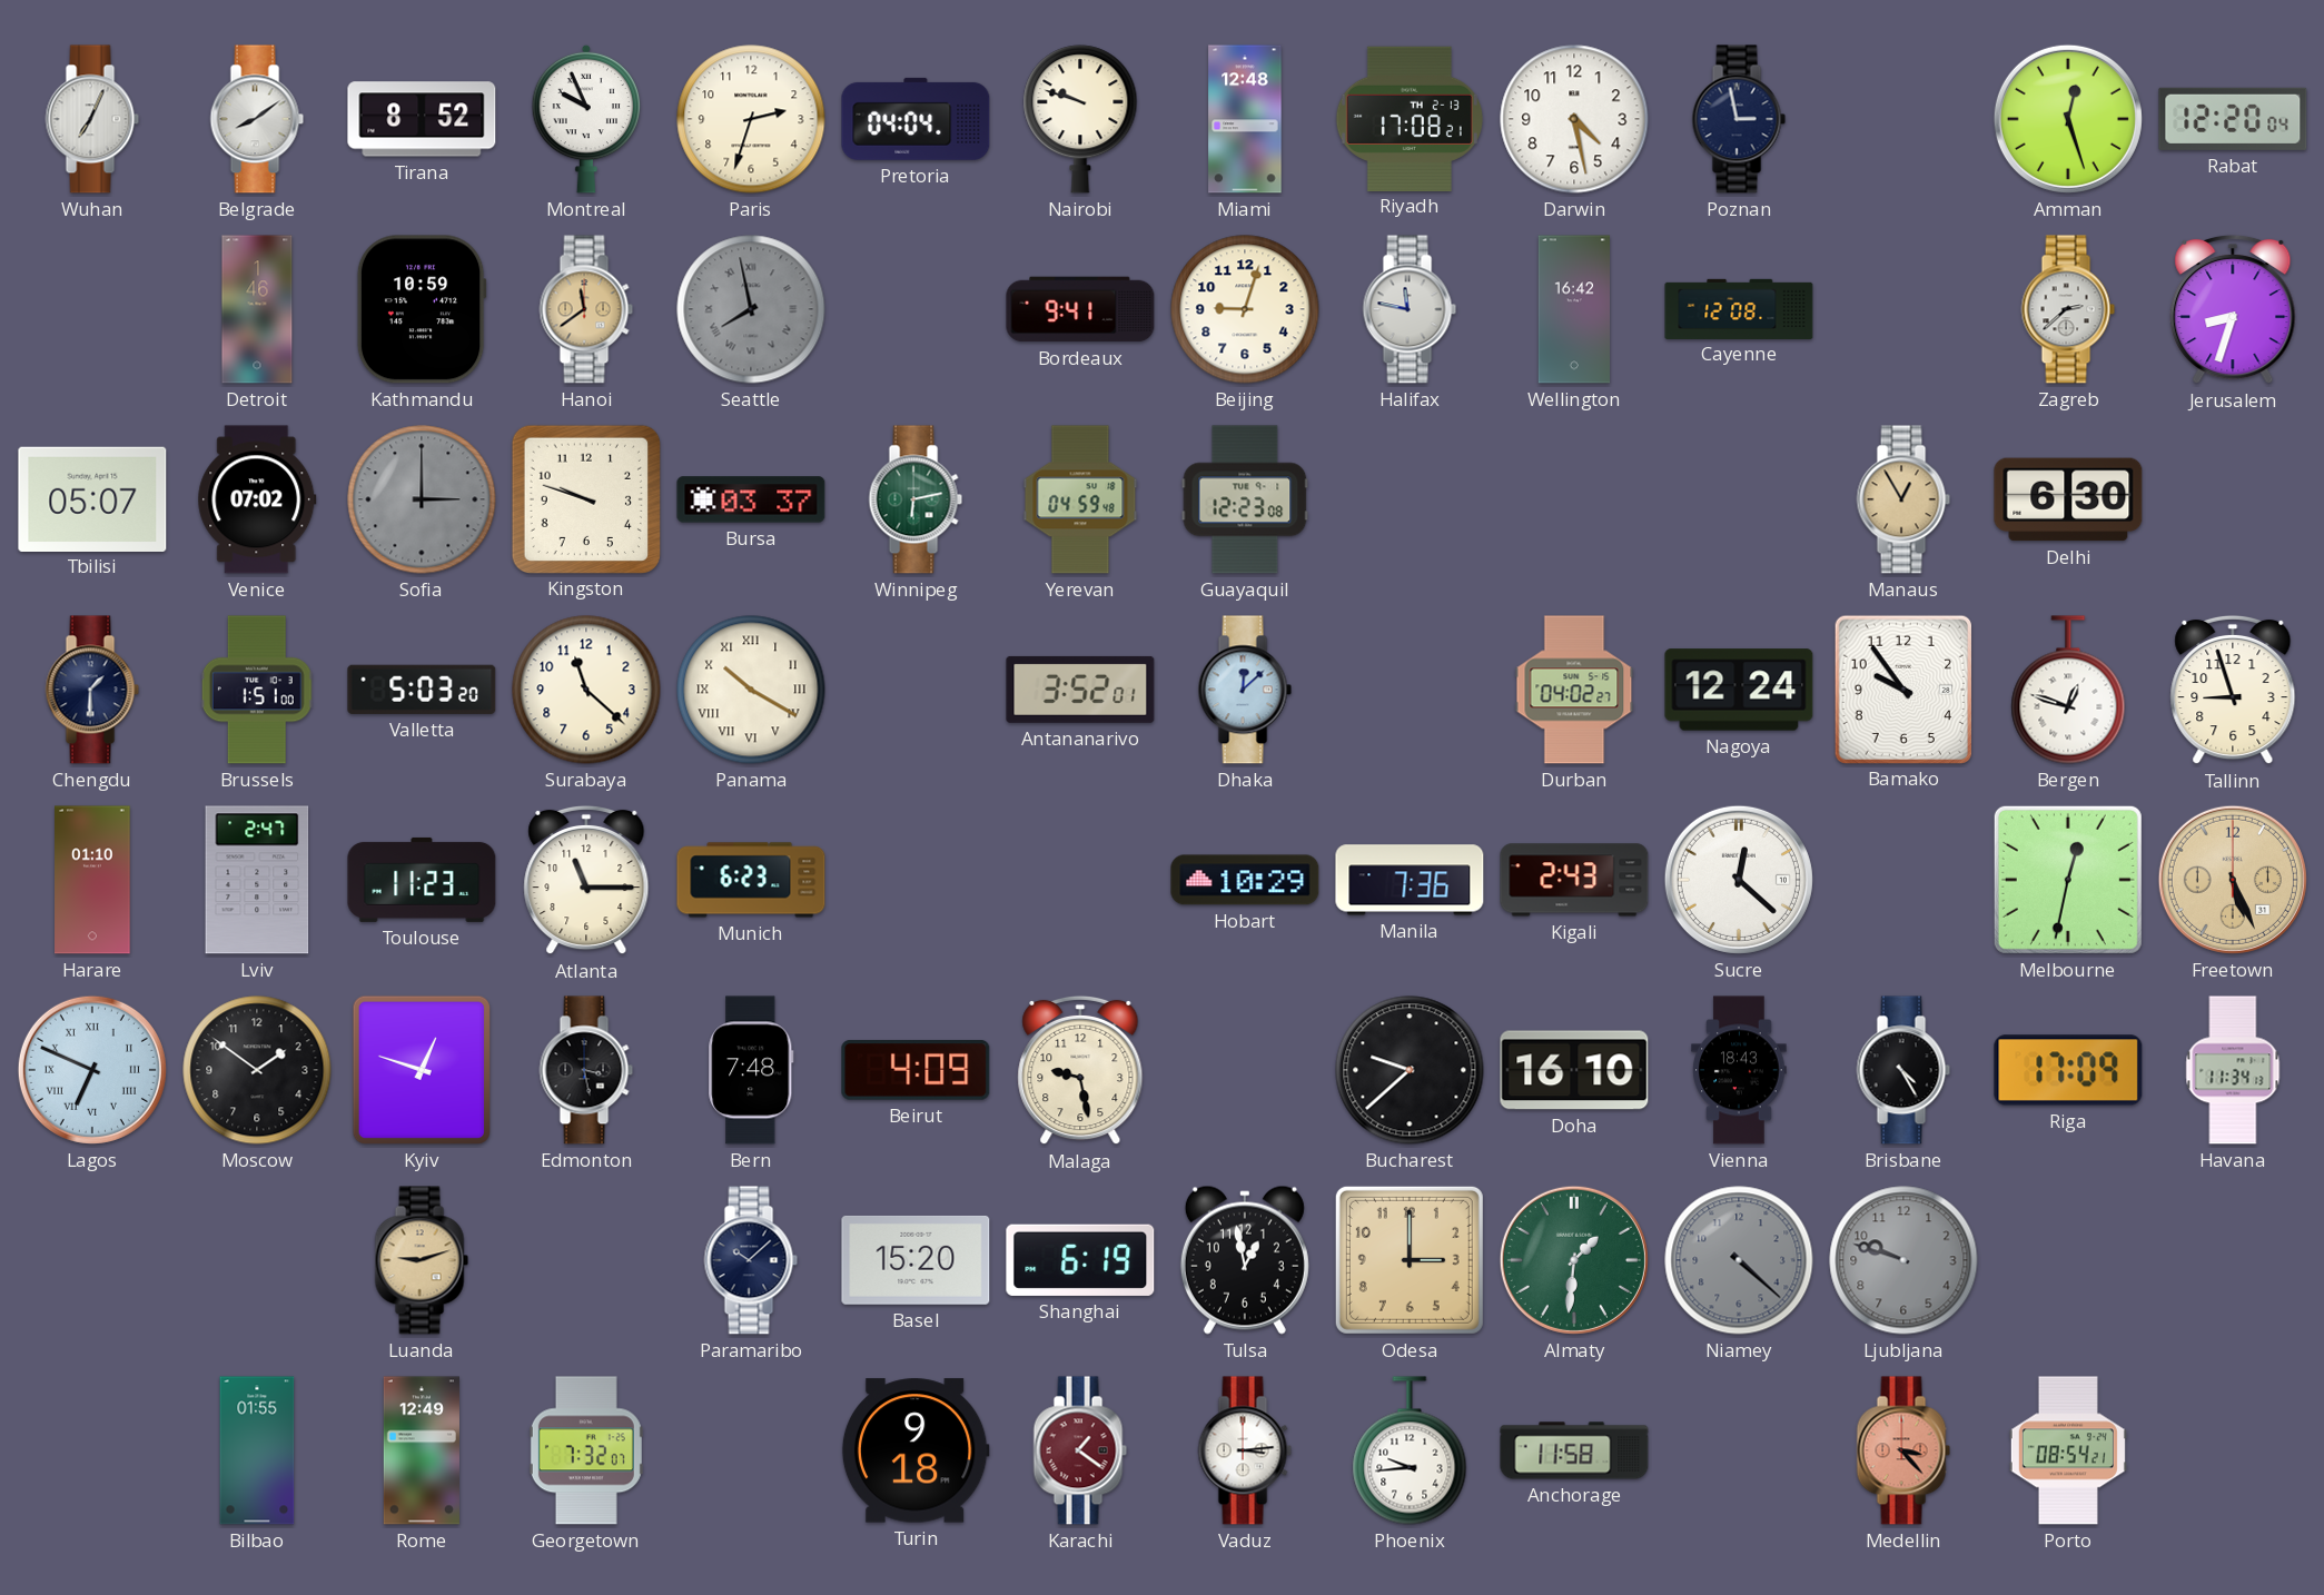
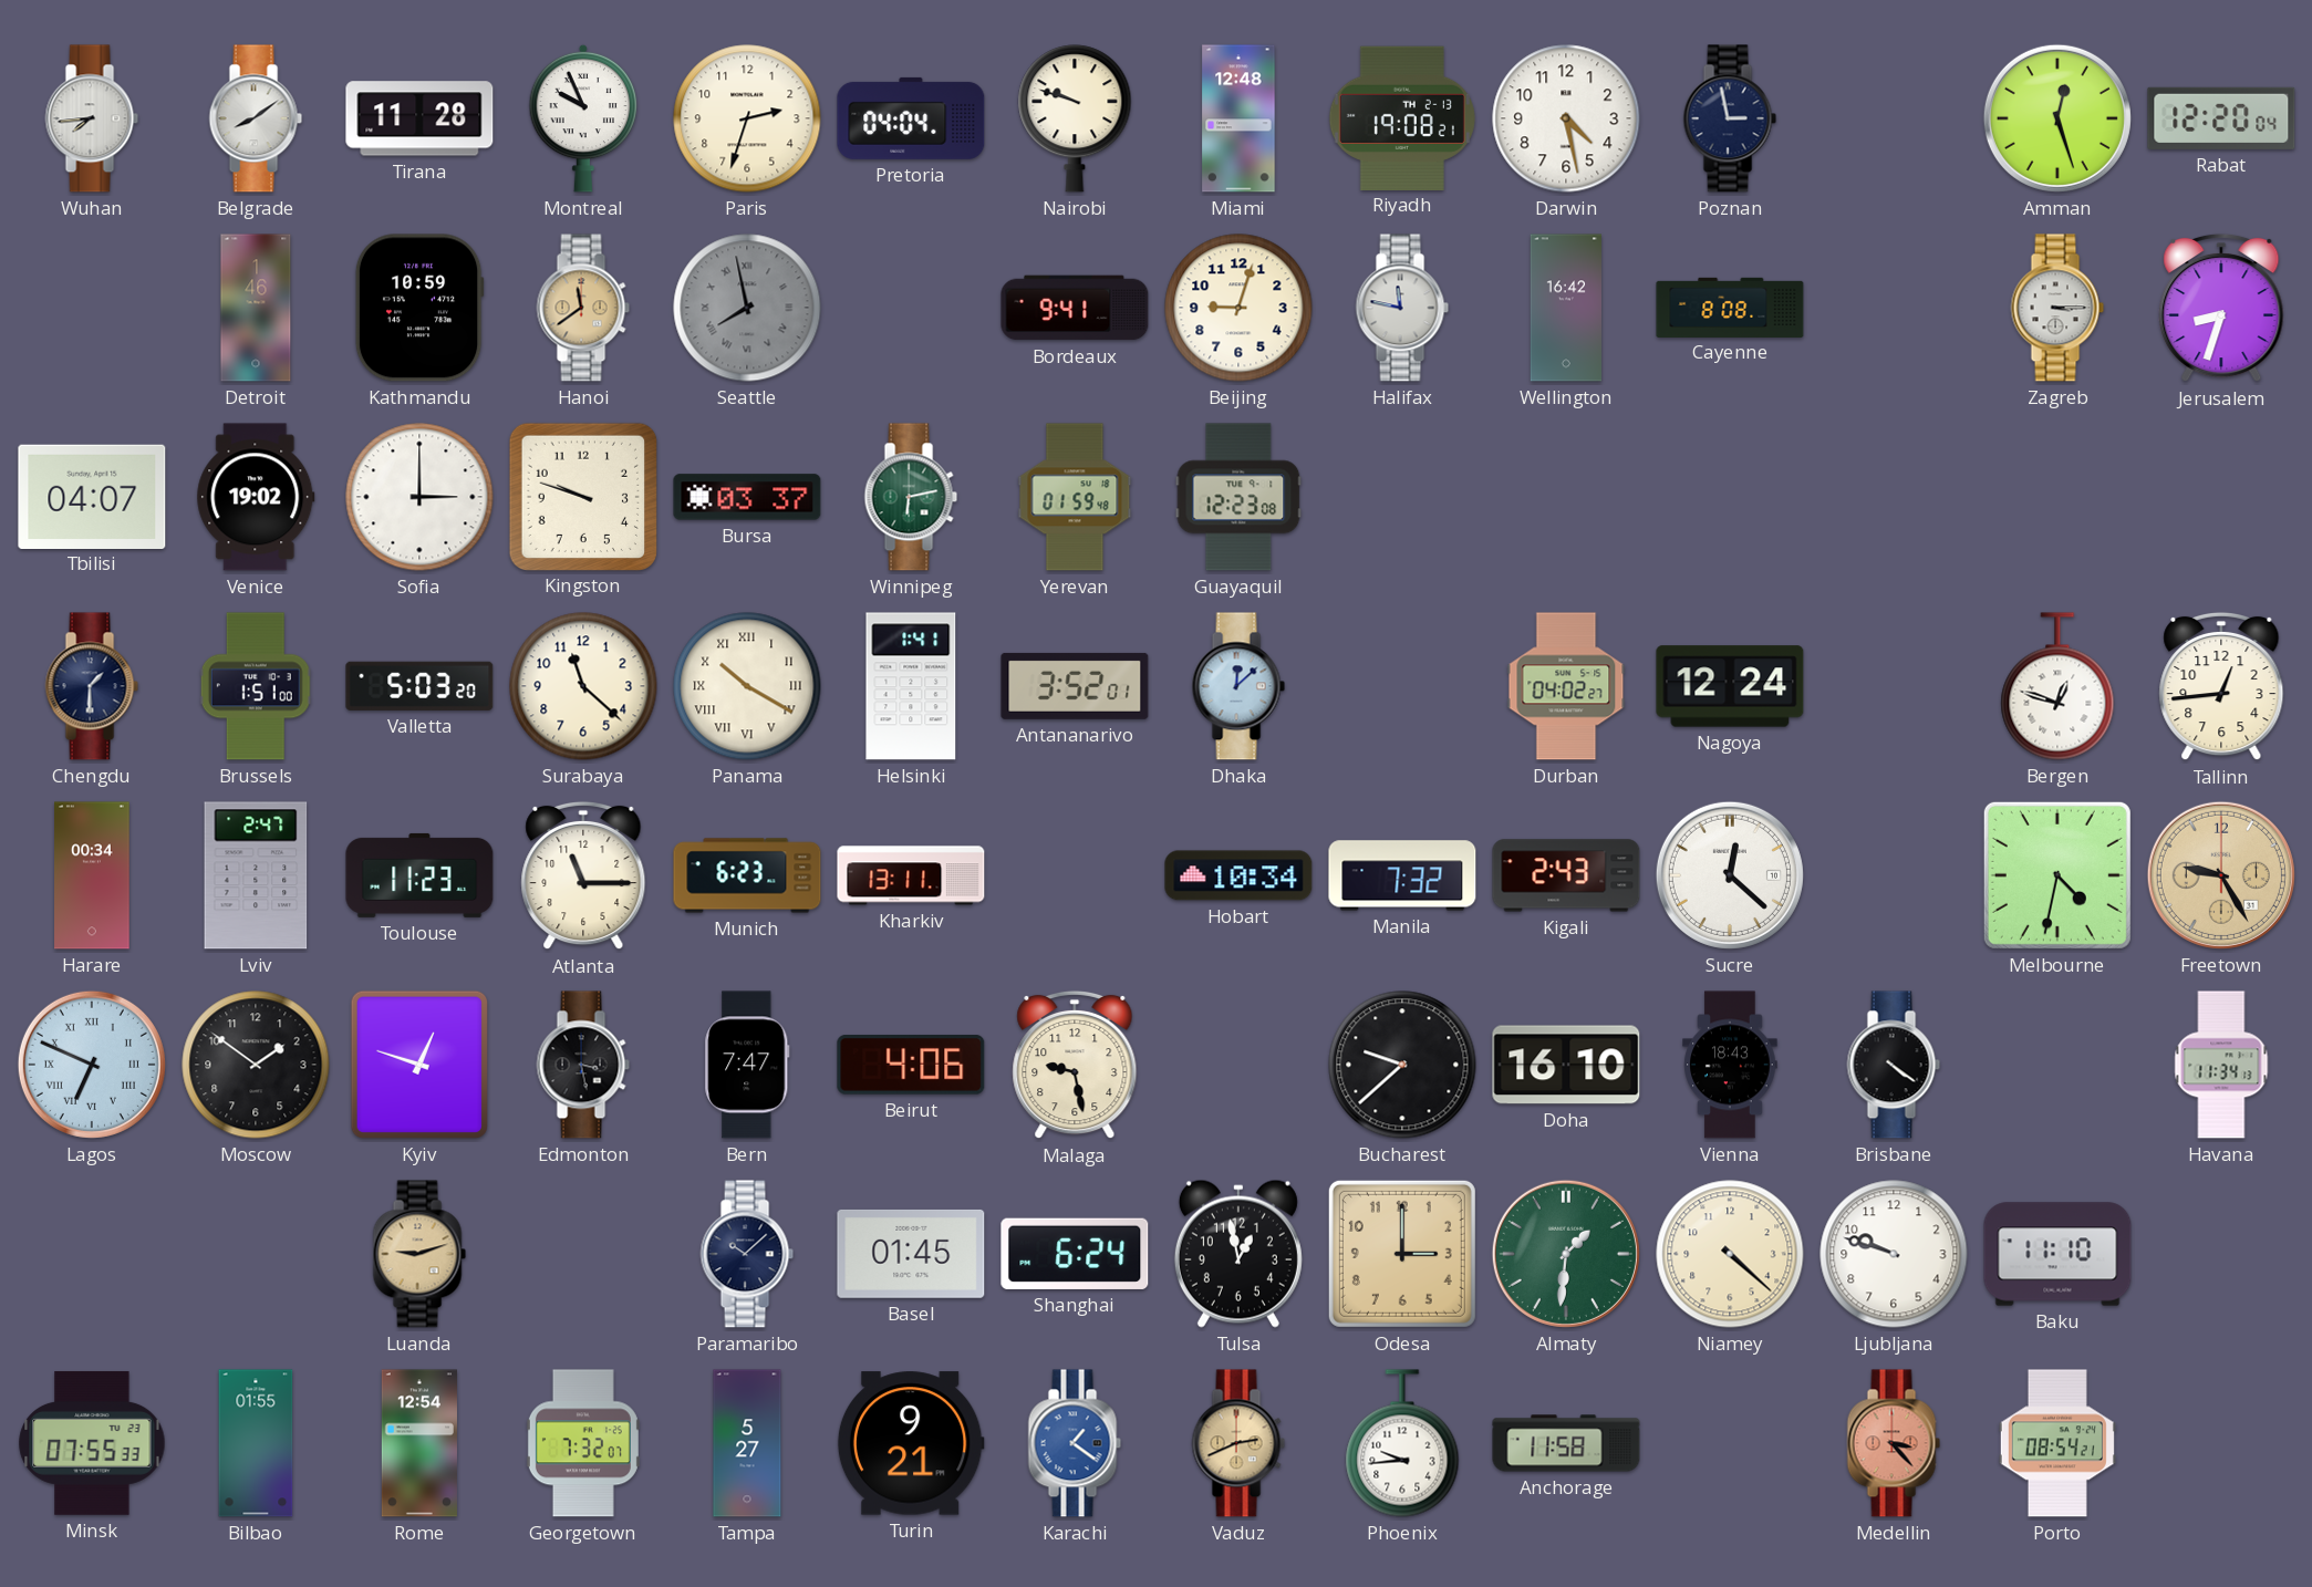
Wuhan: 7:04 -> 7:44
Tirana: 8:52 -> 11:28
Riyadh: 17:08 -> 19:08
Cayenne: 12:08 -> 8:08
Zagreb: 2:38 -> 3:15
Tbilisi: 05:07 -> 04:07
Venice: 07:02 -> 19:02
Sofia dial: grey -> white
Yerevan: 04:59 -> 01:59
Manaus: 12:55 -> none
Delhi: 6:30 -> none
Helsinki: none -> 1:41
Bamako: 9:54 -> none
Tallinn: 8:57 -> 12:44
Harare: 01:10 -> 00:34
Kharkiv: none -> 13:11
Hobart: 10:29 -> 10:34
Manila: 7:36 -> 7:32
Melbourne: 12:32 -> 4:32
Freetown: 5:26 -> 9:25
Bern: 7:48 -> 7:47
Beirut: 4:09 -> 4:06
Brisbane: 4:25 -> 4:21
Riga: 17:09 -> none
Basel: 15:20 -> 01:45
Shanghai: 6:19 -> 6:24
Niamey dial: grey -> cream
Ljubljana dial: grey -> white
Baku: none -> 11:10
Minsk: none -> 07:55
Rome: 12:49 -> 12:54
Tampa: none -> 5:27
Turin: 9:18 -> 9:21
Karachi dial: burgundy -> blue
Vaduz: 3:14 -> 2:41
Vaduz dial: white -> champagne
